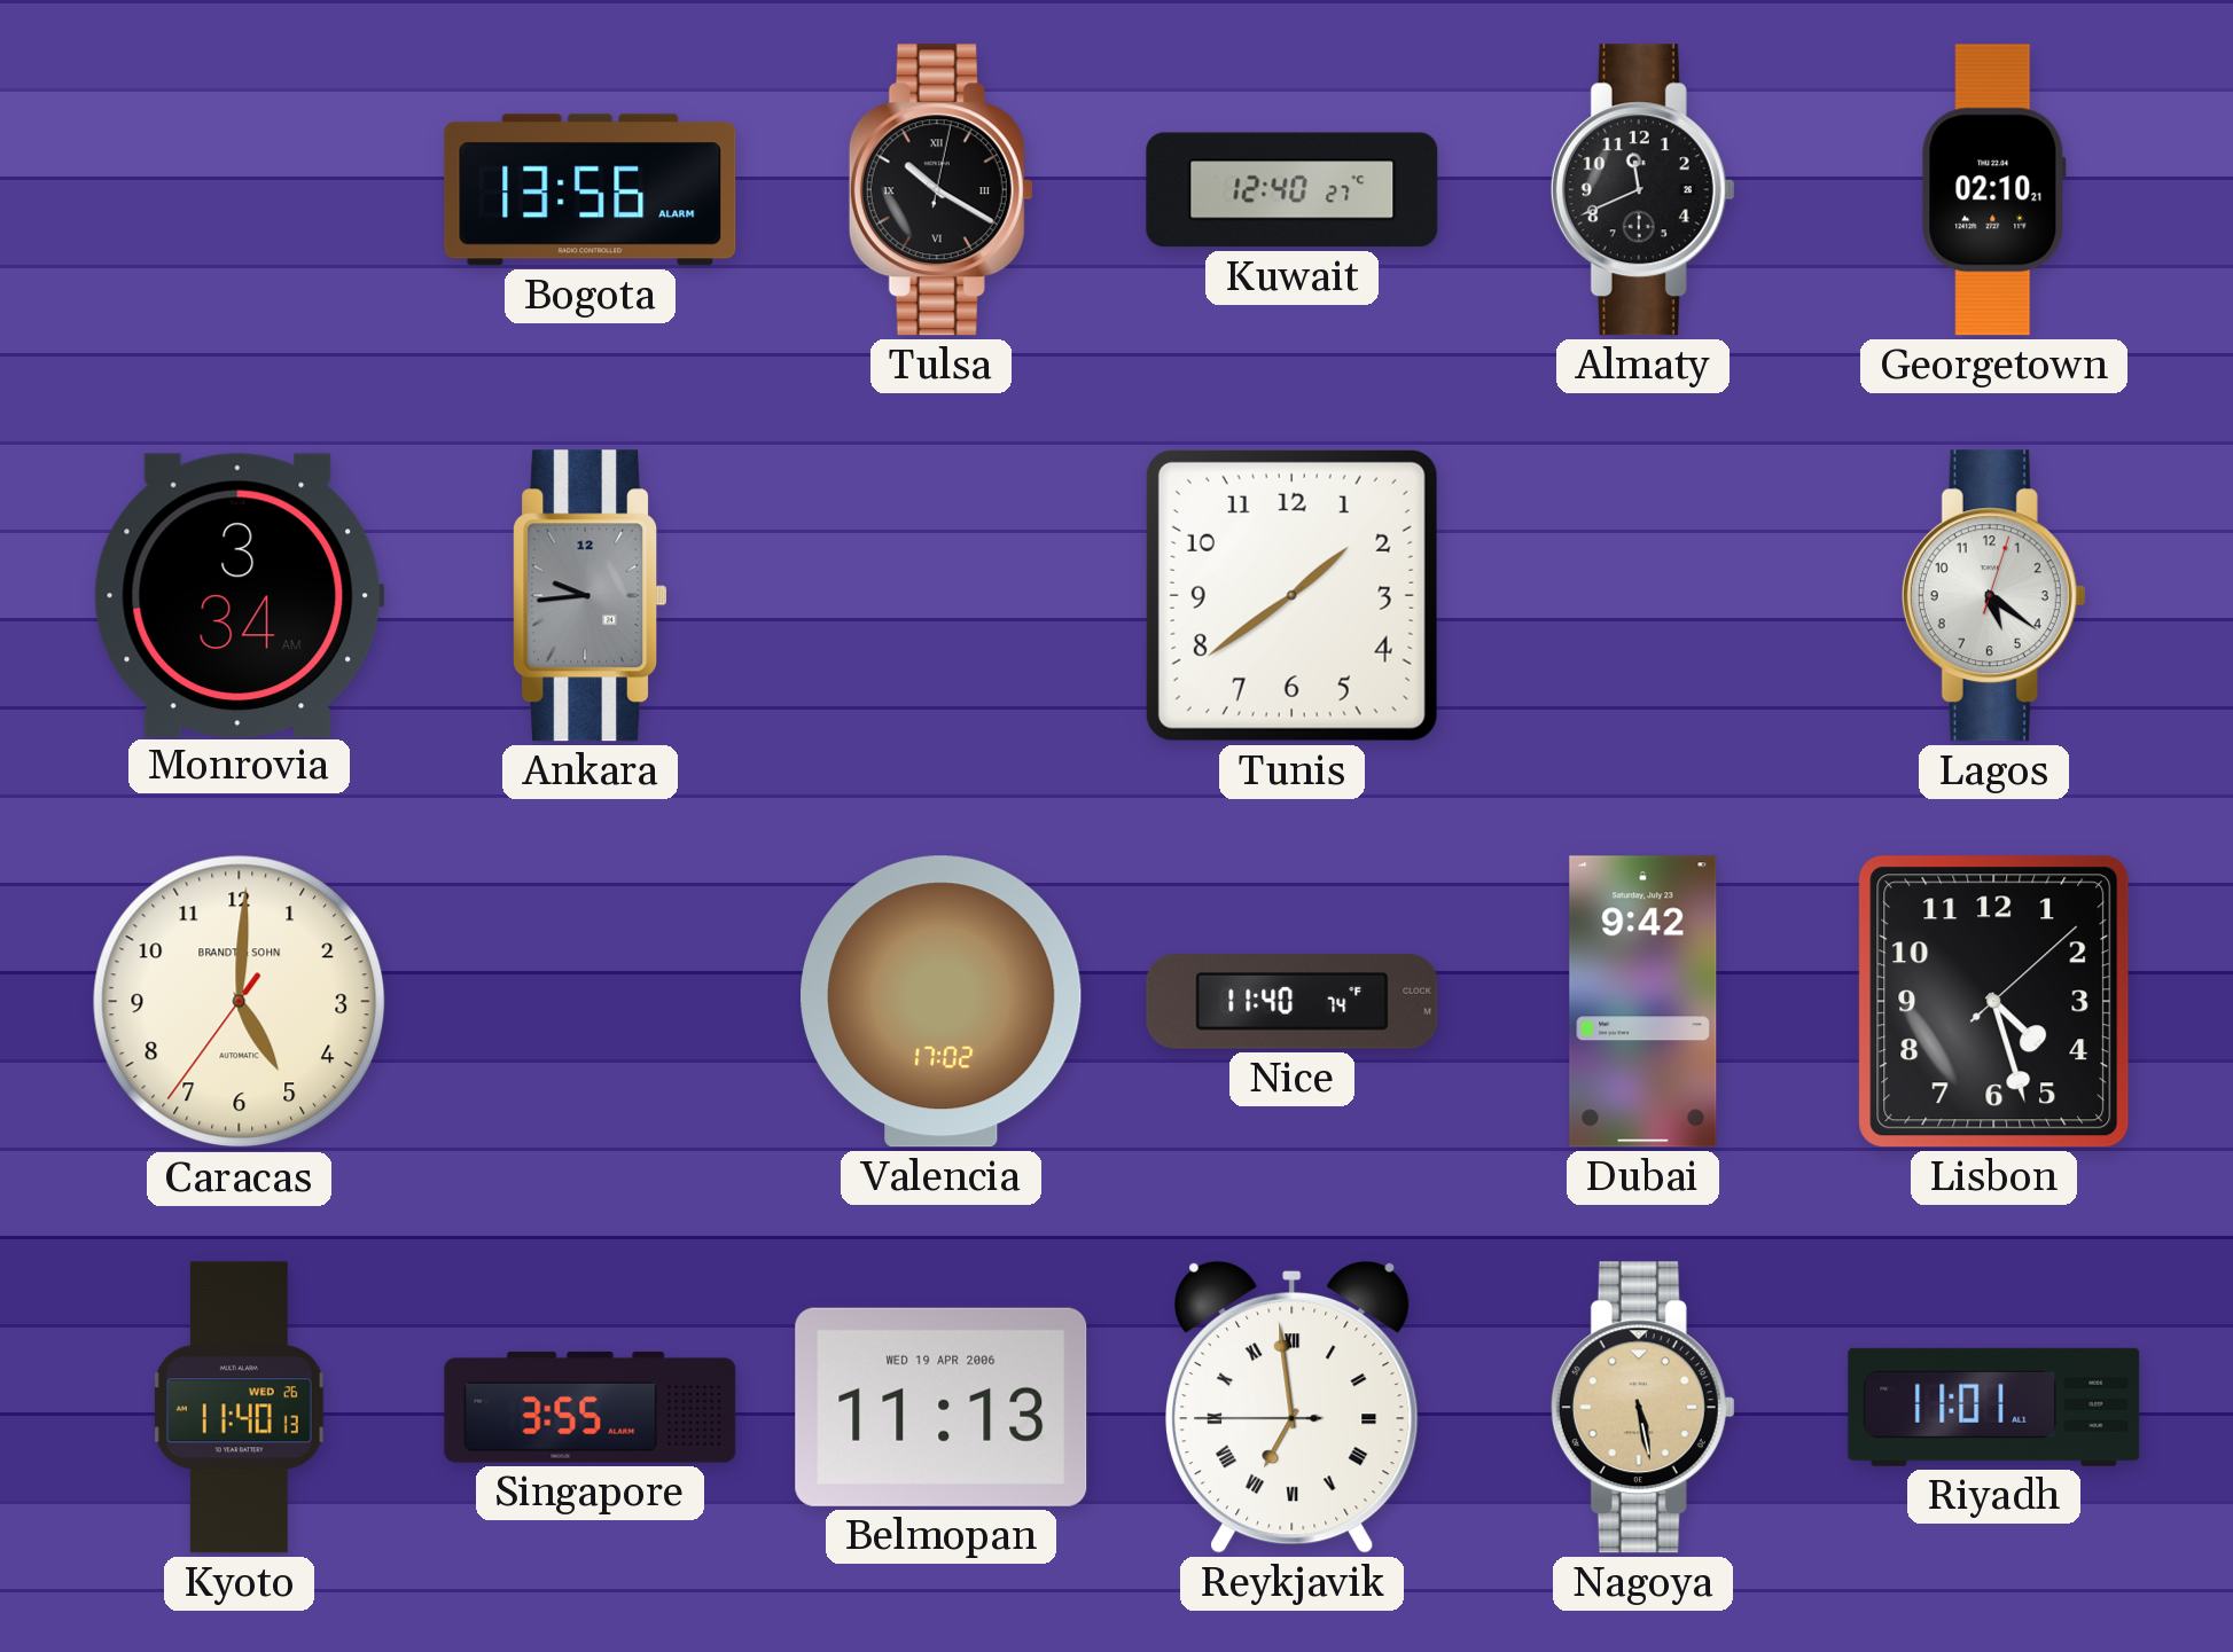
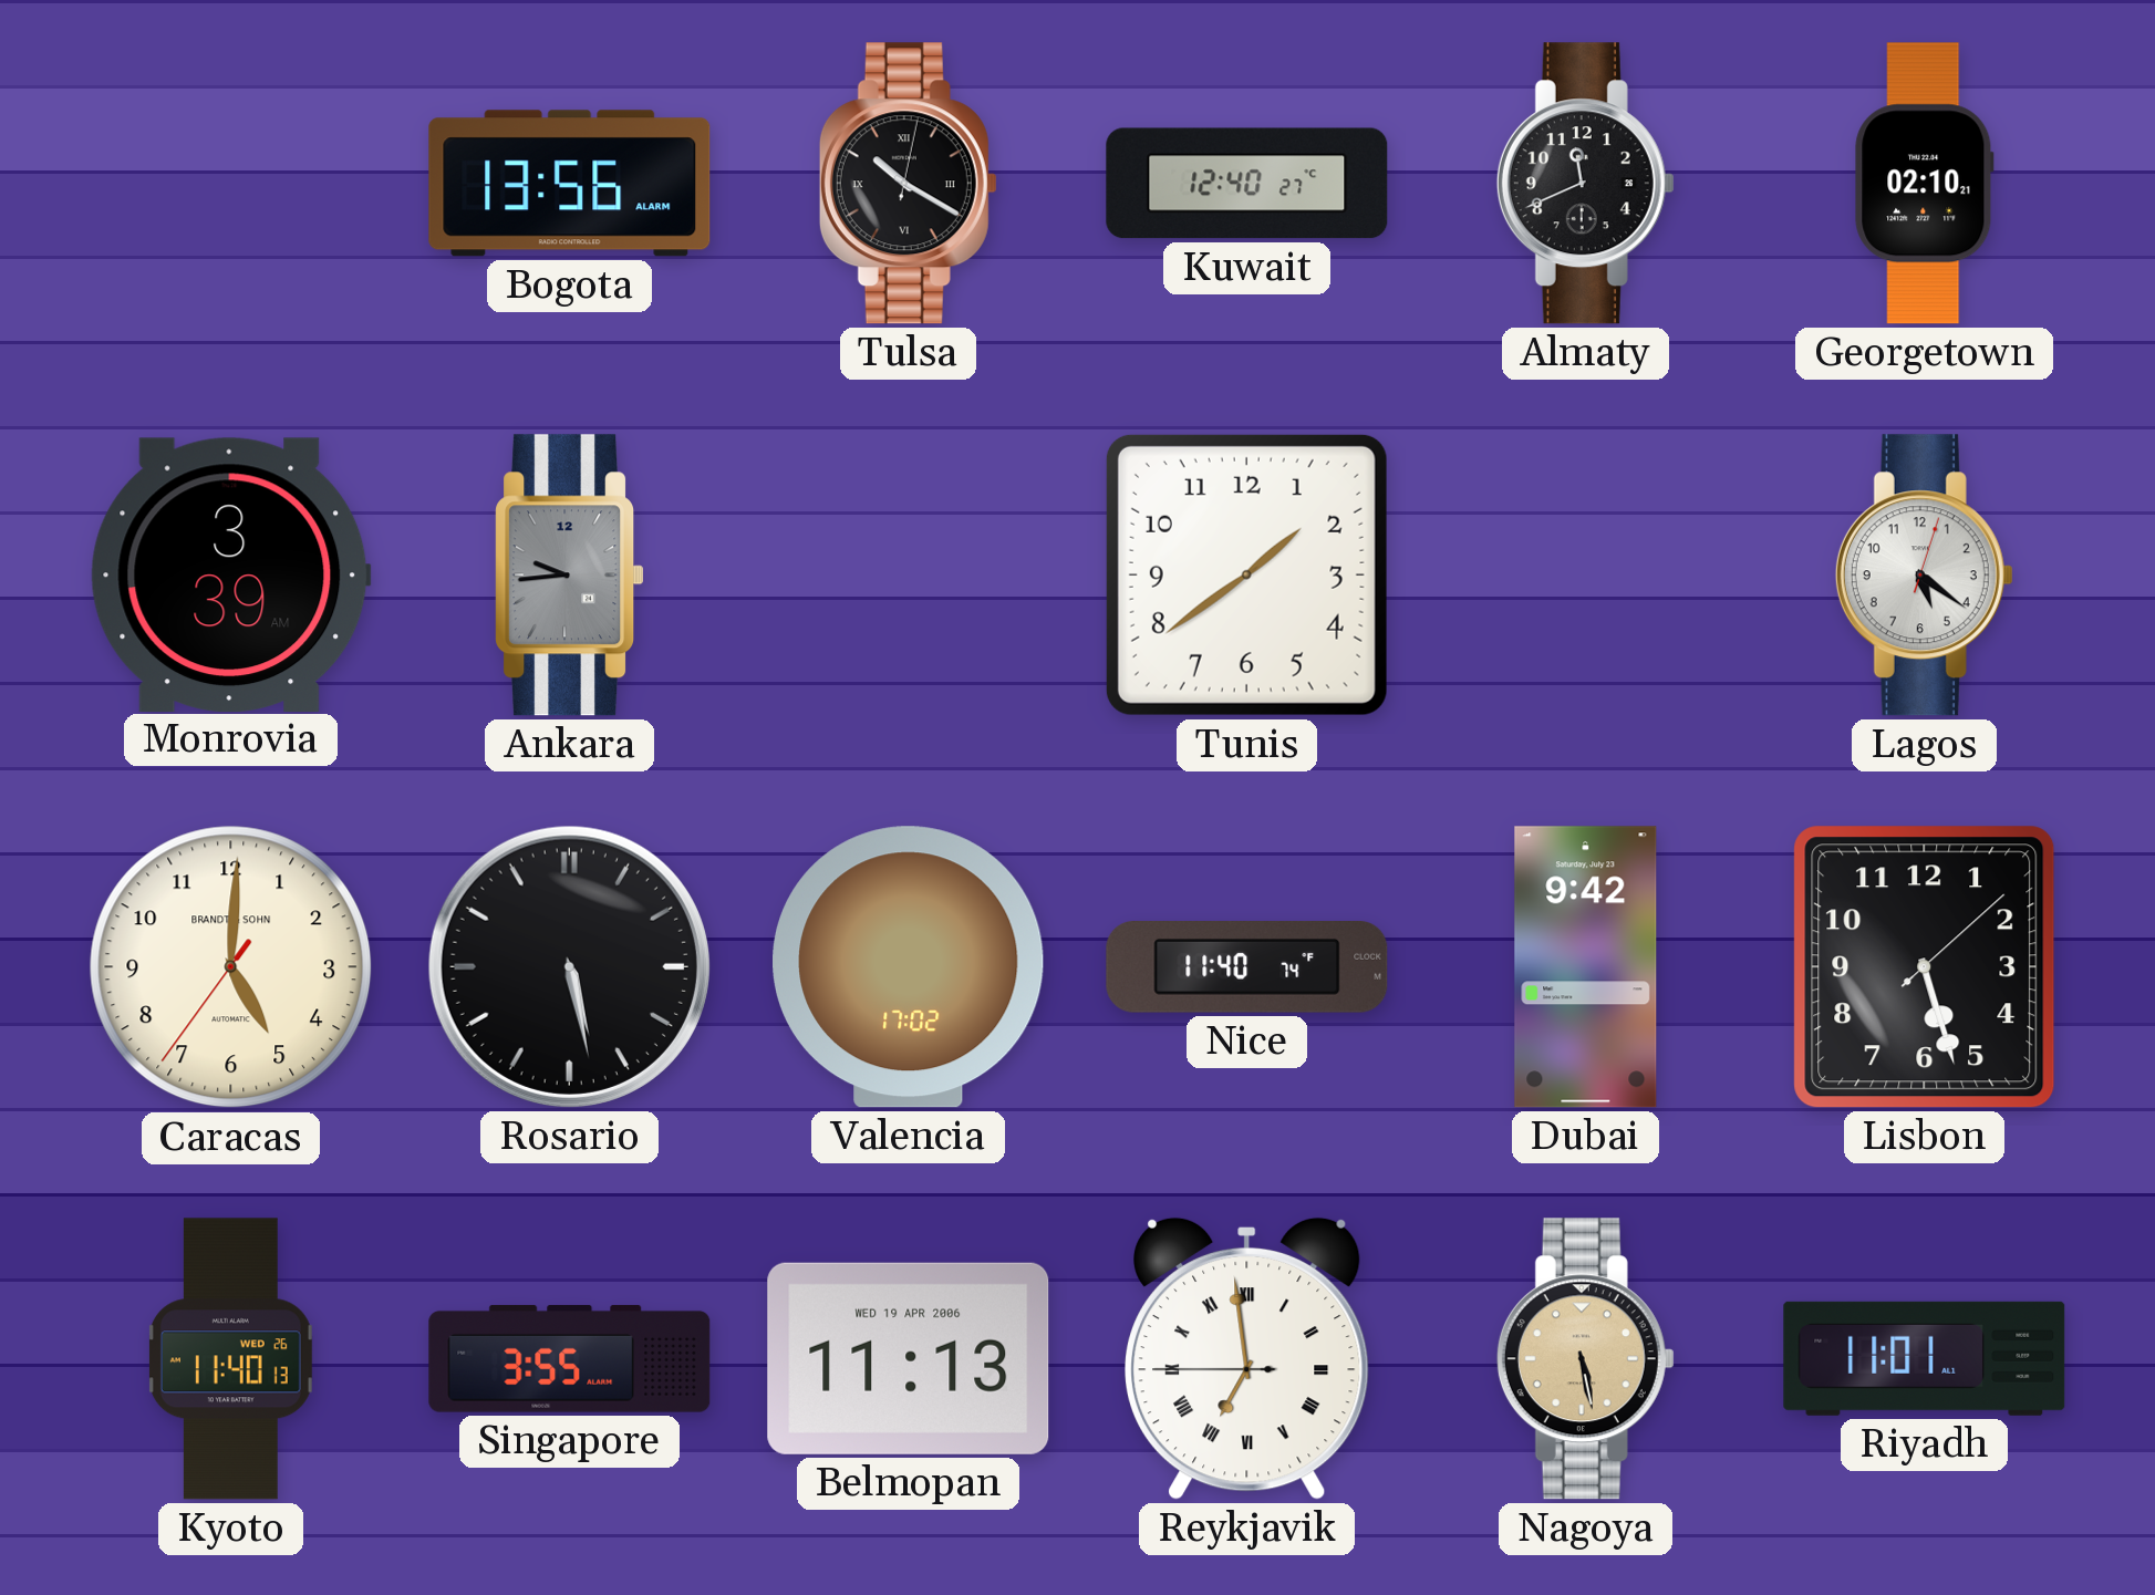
Monrovia: 3:34 -> 3:39
Rosario: none -> 5:28
Lisbon: 4:27 -> 5:27
